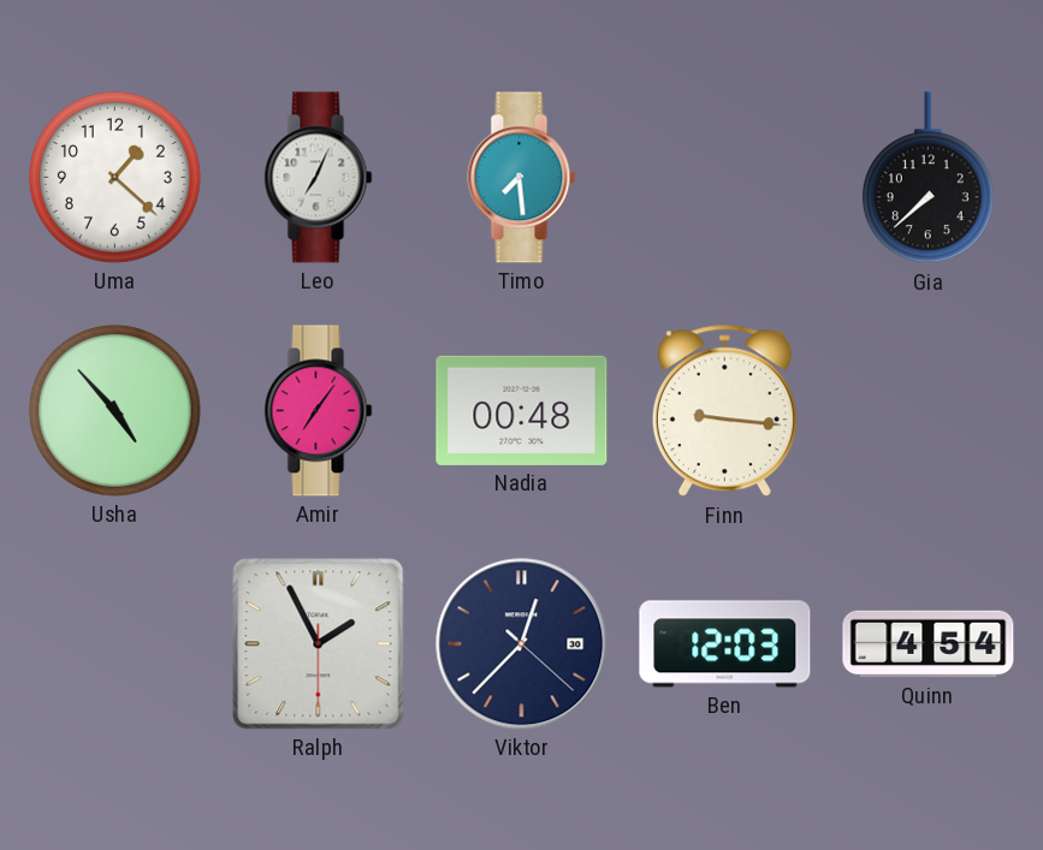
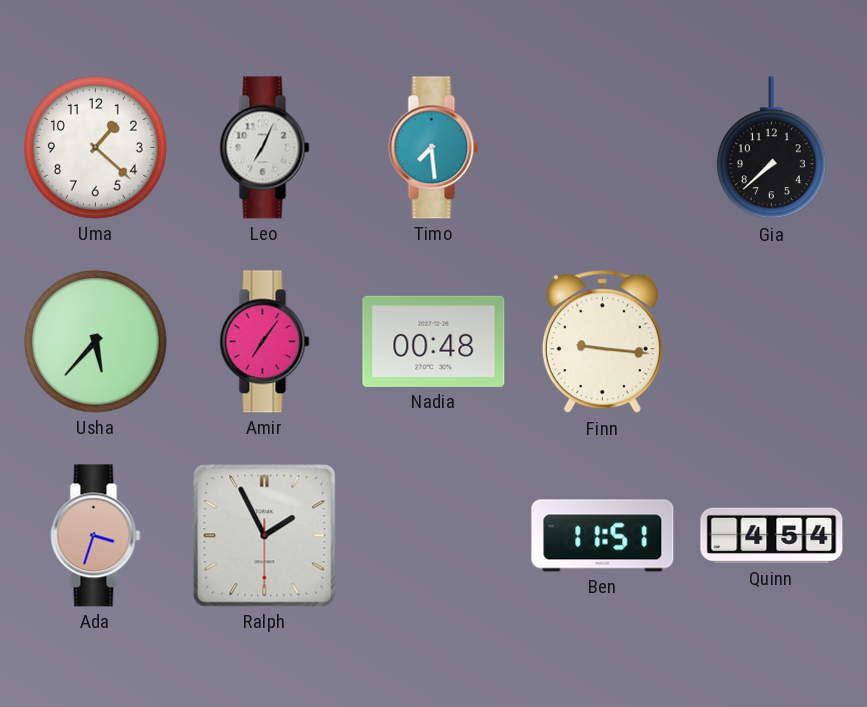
Usha: 4:53 -> 5:37
Ada: none -> 3:33
Viktor: 12:37 -> none
Ben: 12:03 -> 11:51
